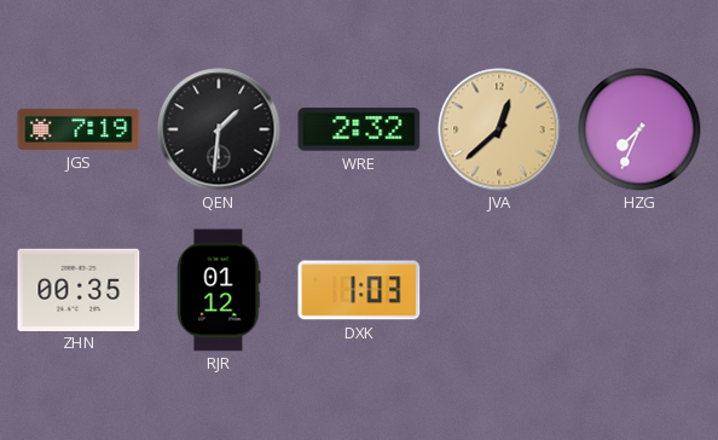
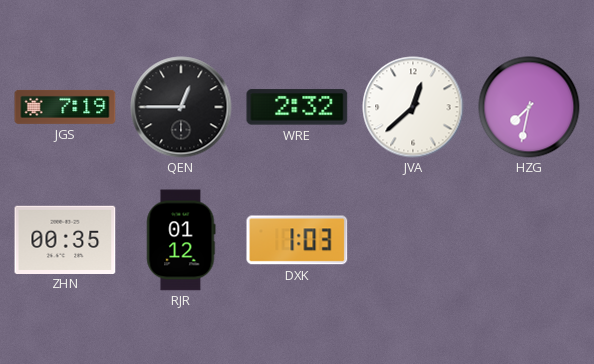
QEN: 1:31 -> 12:45
JVA dial: champagne -> white
HZG: 7:34 -> 7:32
